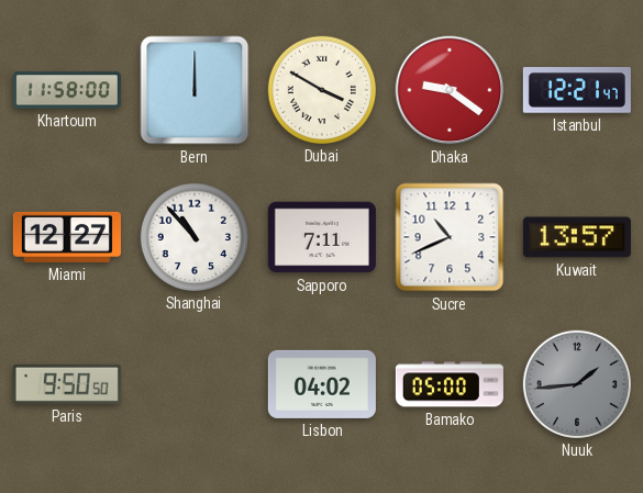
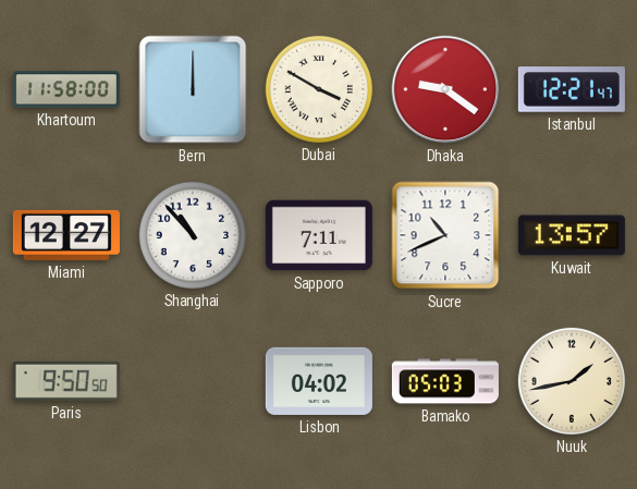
Bamako: 05:00 -> 05:03
Nuuk: 1:44 -> 1:43
Nuuk dial: grey -> cream
